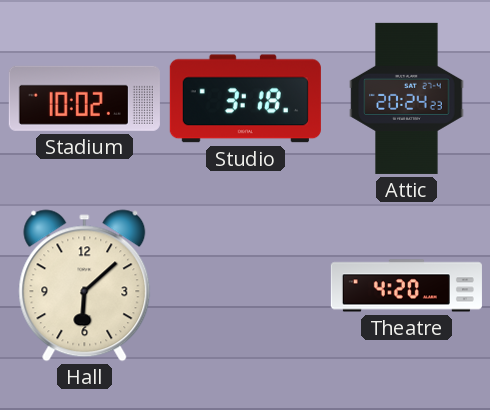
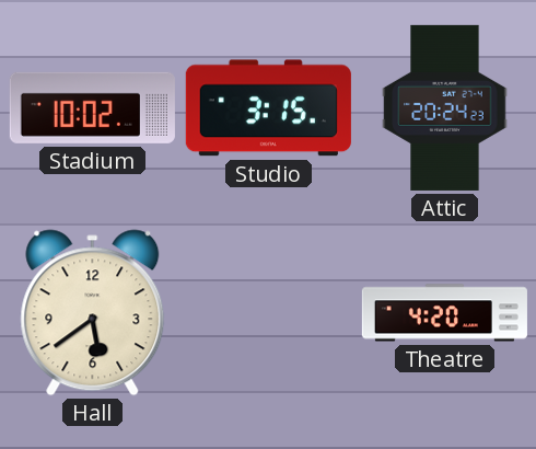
Studio: 3:18 -> 3:15
Hall: 6:08 -> 5:39
